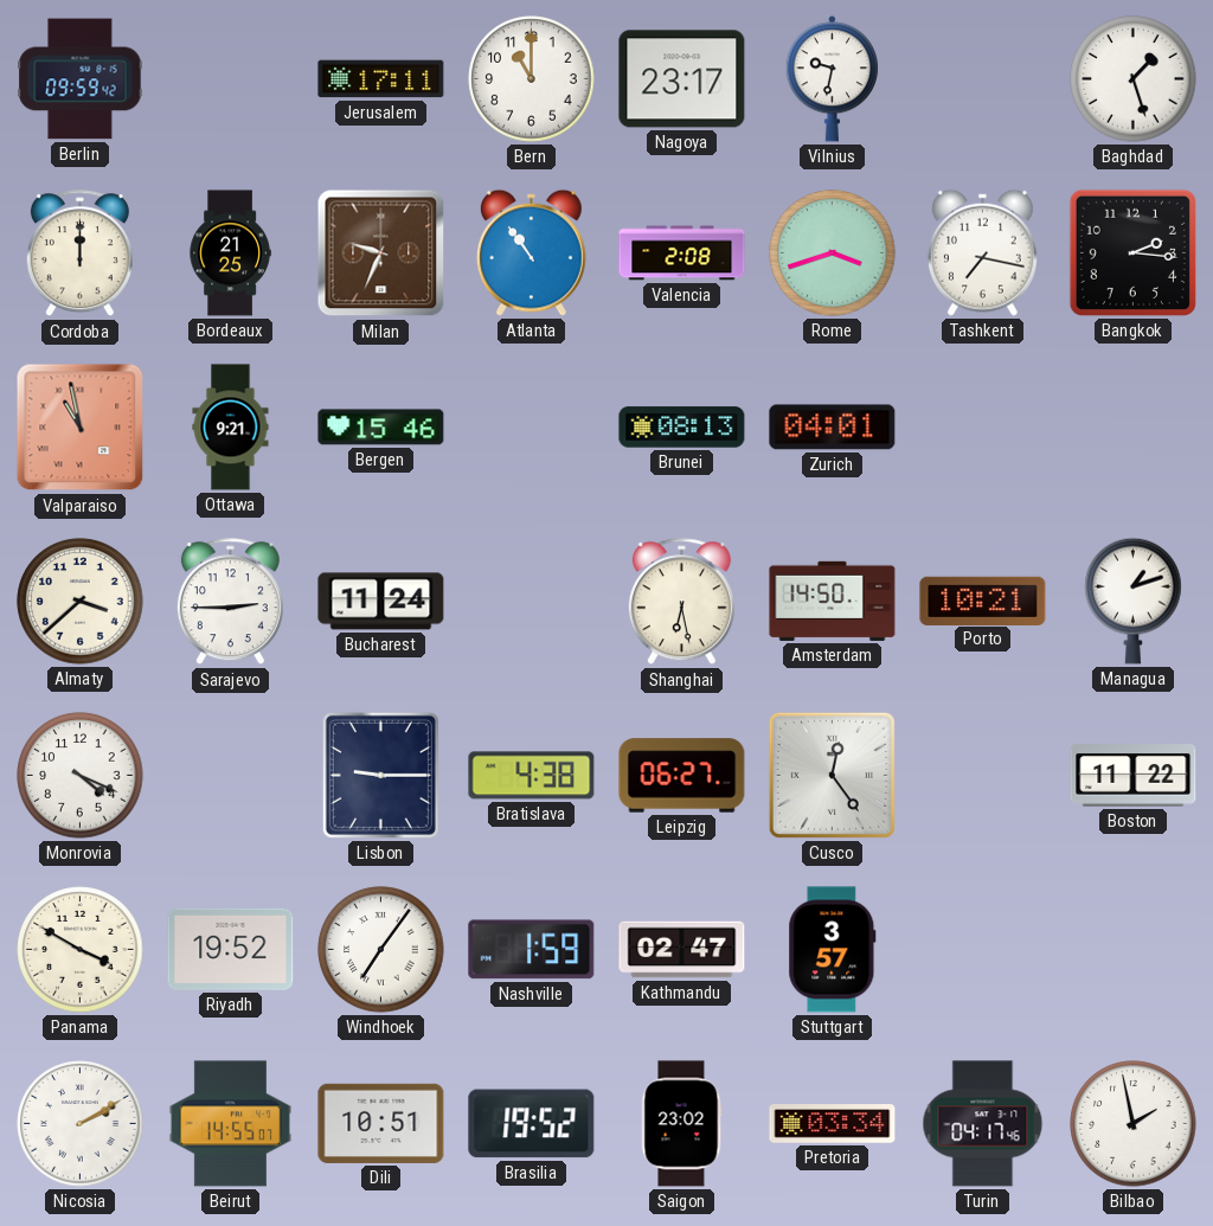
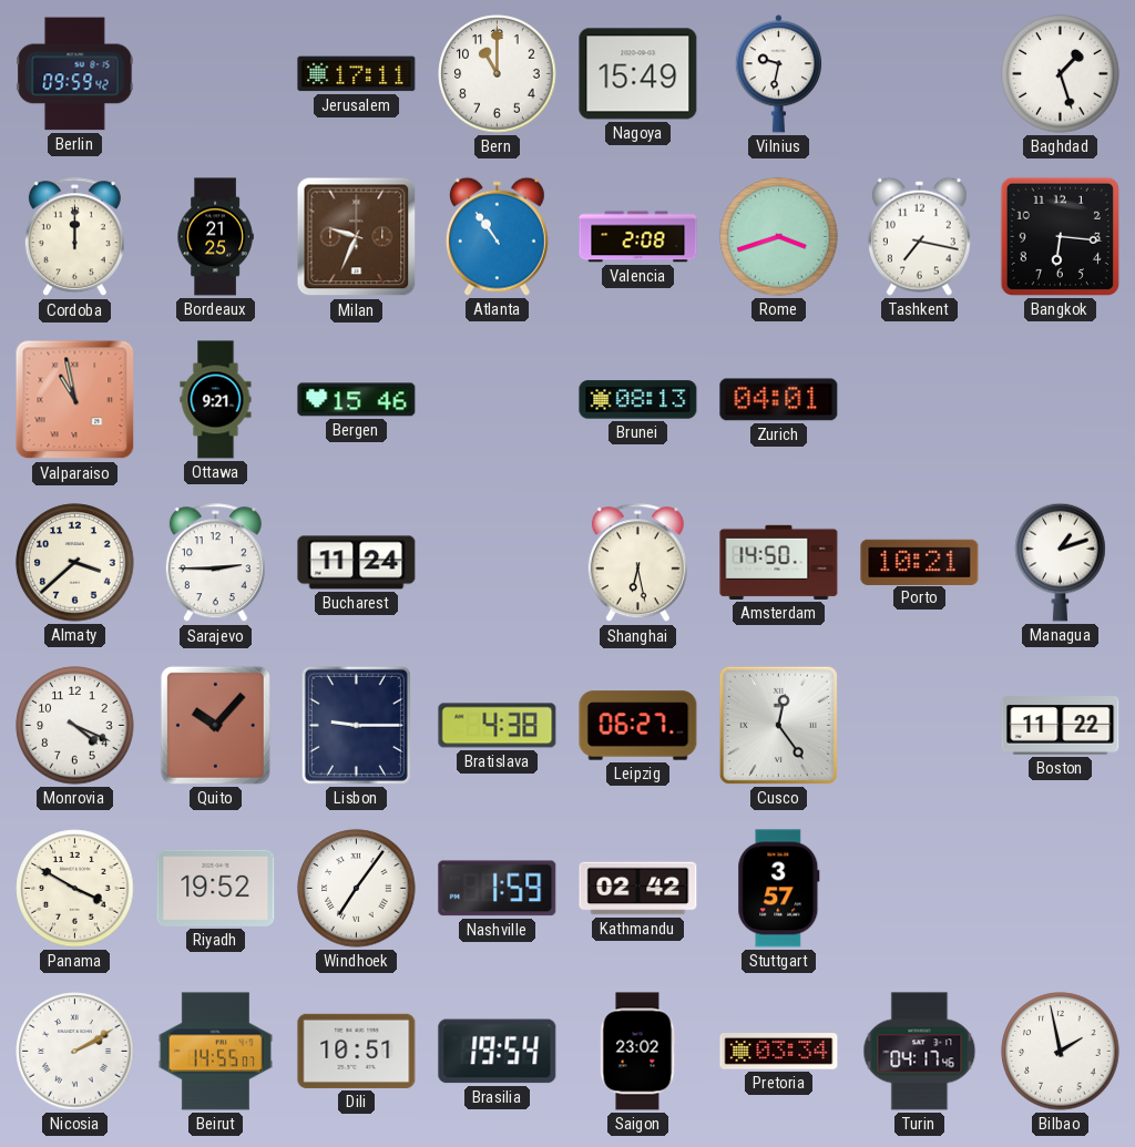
Nagoya: 23:17 -> 15:49
Bangkok: 2:16 -> 6:16
Quito: none -> 10:07
Kathmandu: 02:47 -> 02:42
Brasilia: 19:52 -> 19:54
